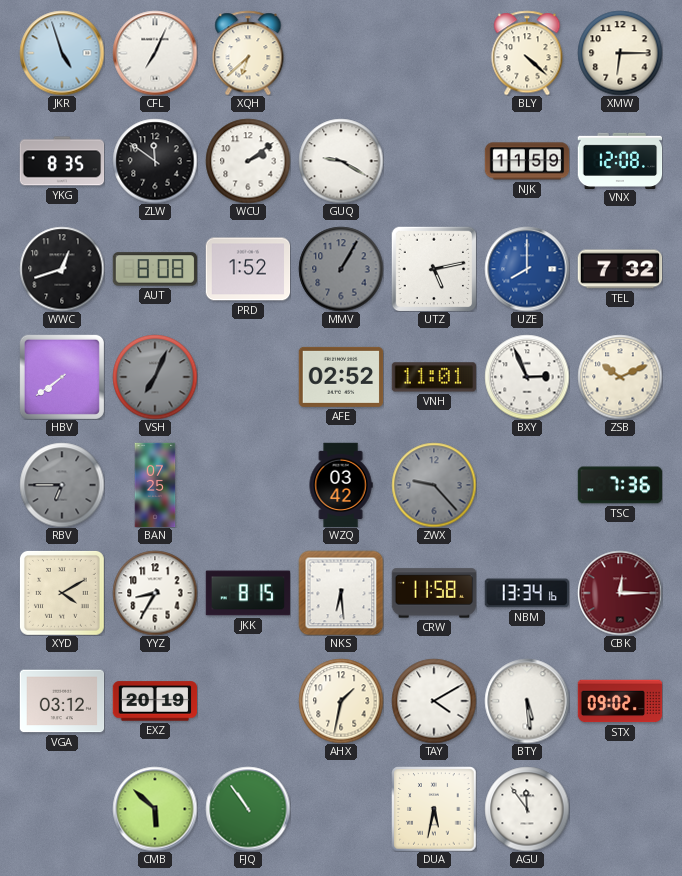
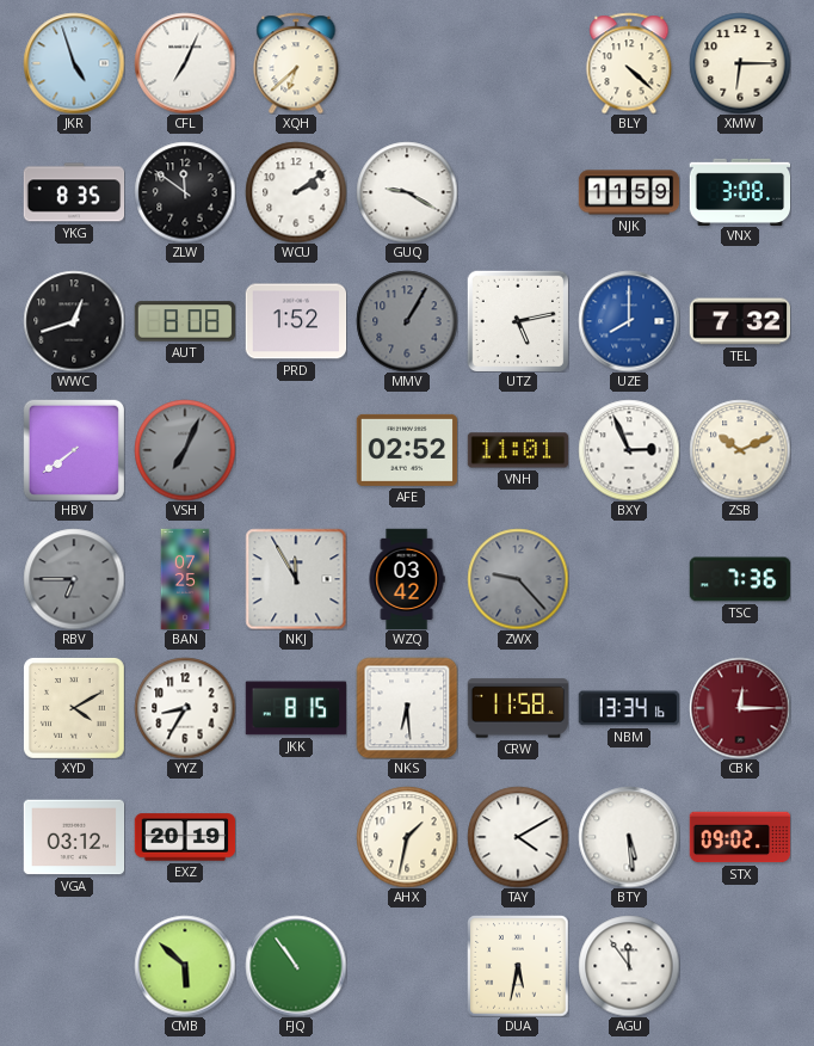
VNX: 12:08 -> 3:08
NKJ: none -> 11:55
